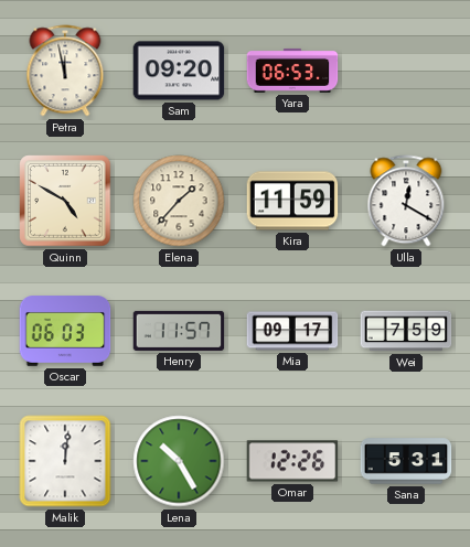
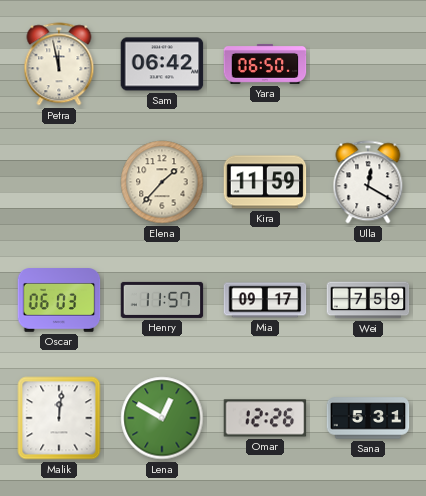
Sam: 09:20 -> 06:42
Yara: 06:53 -> 06:50
Quinn: 4:50 -> none
Lena: 10:25 -> 12:50
